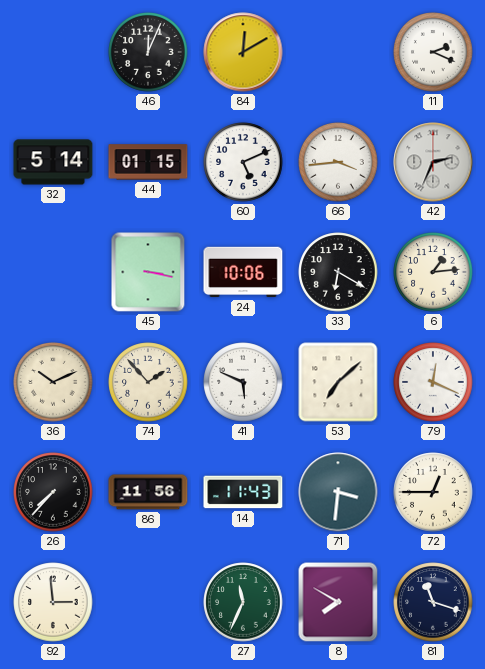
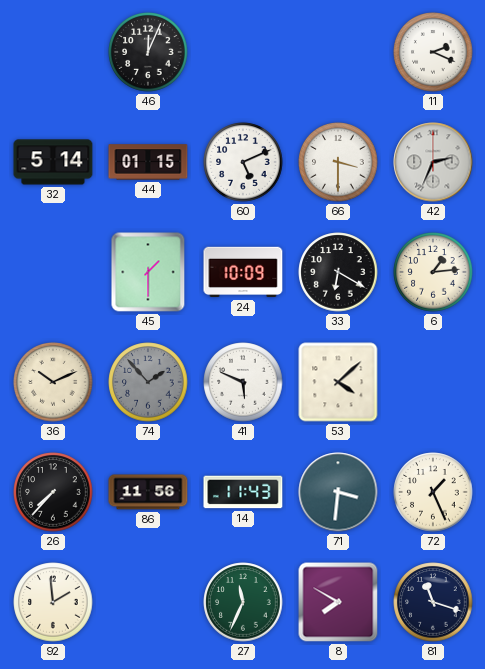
84: 12:10 -> none
66: 3:44 -> 3:30
45: 3:17 -> 1:30
24: 10:06 -> 10:09
74 dial: cream -> grey
53: 7:08 -> 4:08
79: 12:19 -> none
72: 12:45 -> 1:26
92: 2:59 -> 1:59
